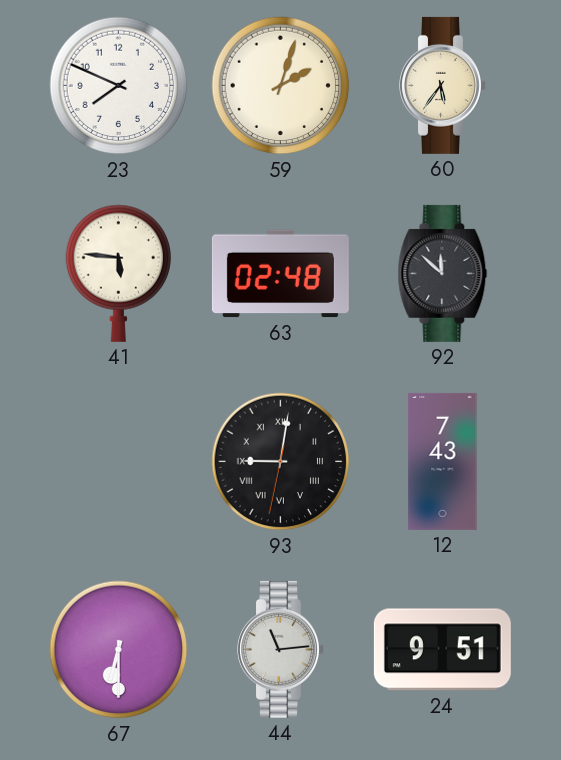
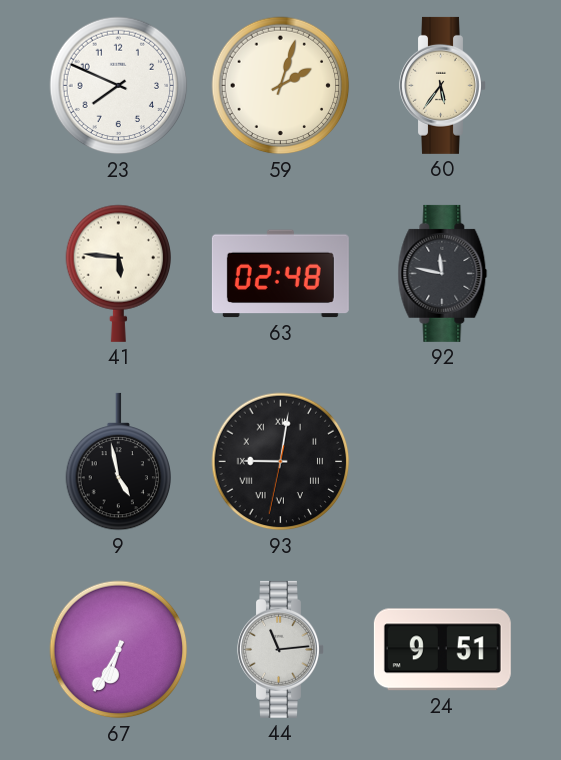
92: 11:52 -> 11:47
9: none -> 4:58
12: 7:43 -> none
67: 6:30 -> 6:35
